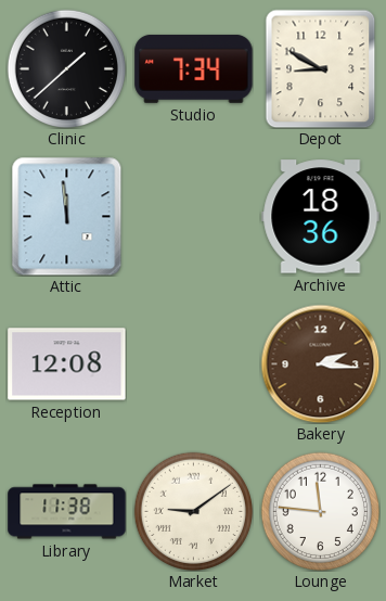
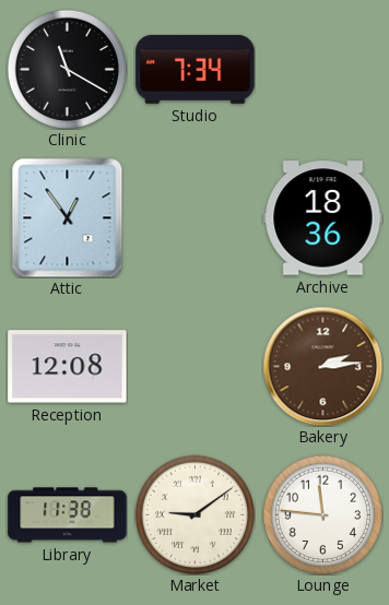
Clinic: 1:38 -> 11:20
Depot: 8:50 -> none
Attic: 11:59 -> 12:54
Bakery: 2:16 -> 2:14
